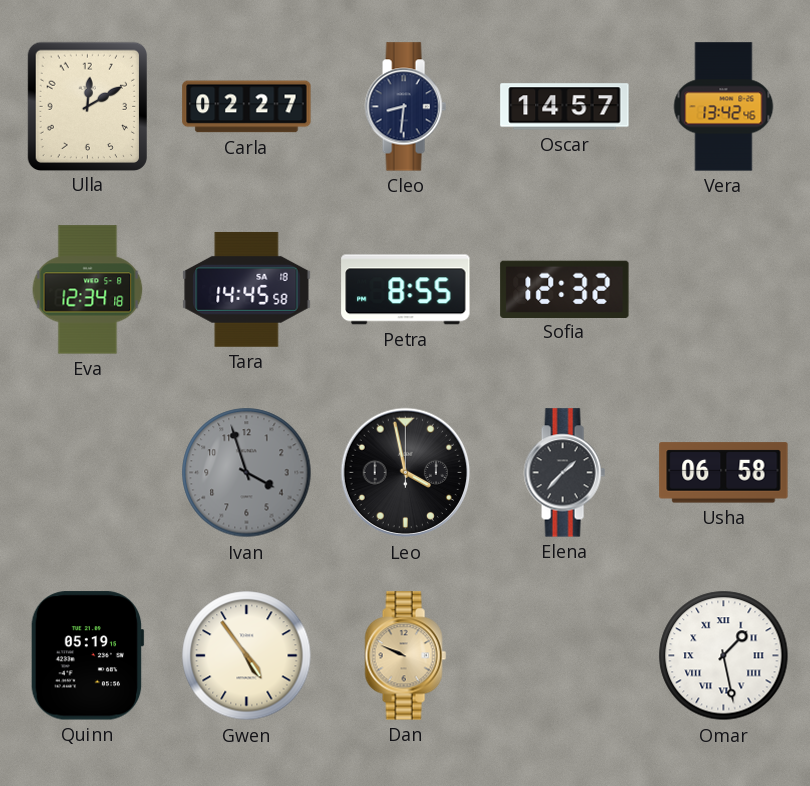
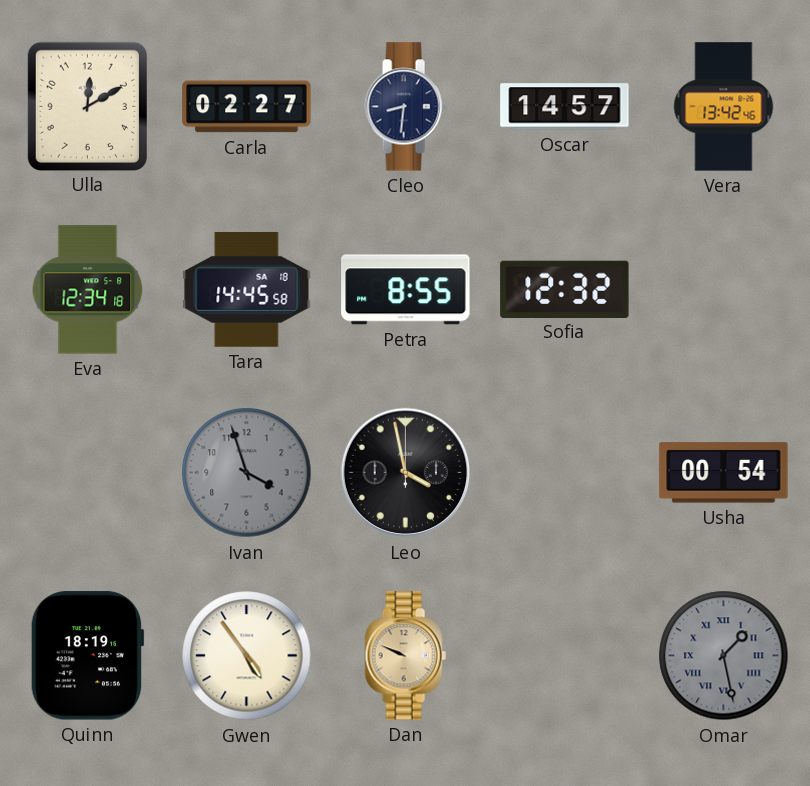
Elena: 1:37 -> none
Usha: 06:58 -> 00:54
Quinn: 05:19 -> 18:19
Omar dial: white -> grey
